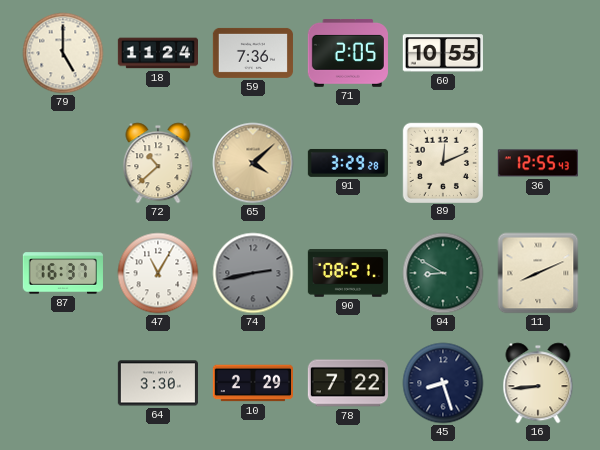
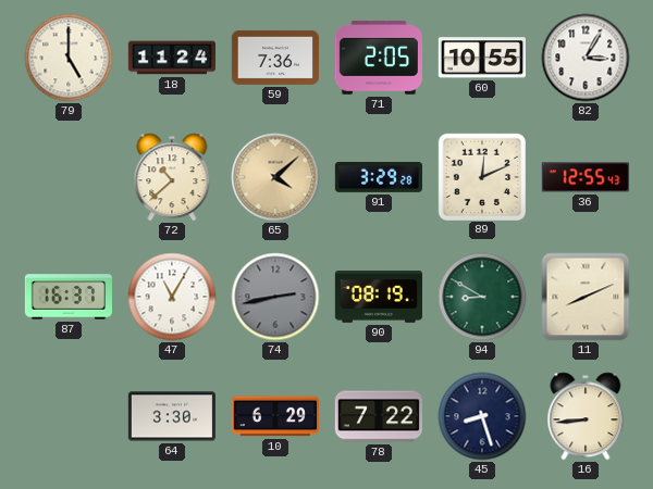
82: none -> 3:05
90: 08:21 -> 08:19
10: 2:29 -> 6:29
